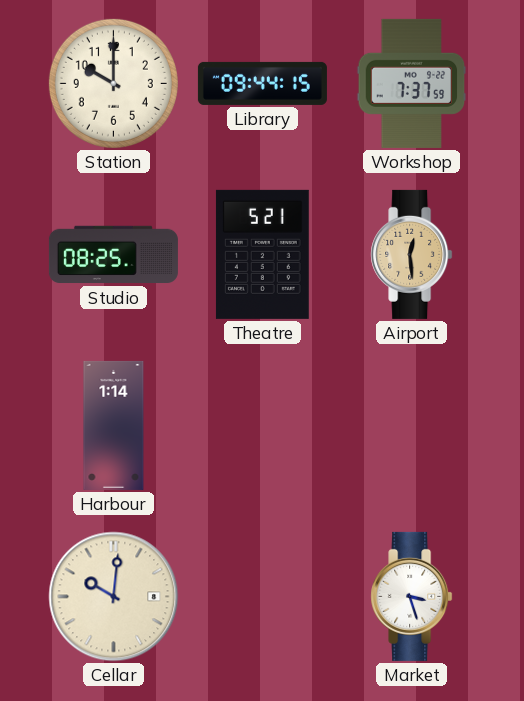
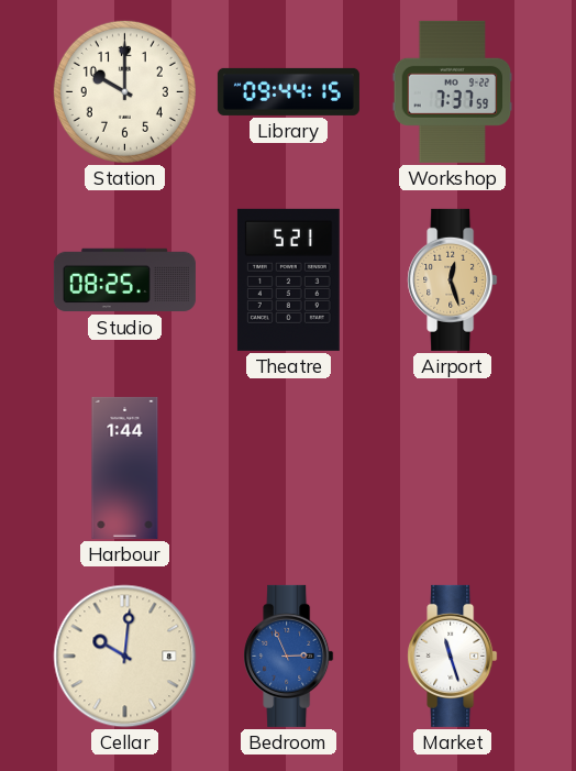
Airport: 12:29 -> 12:27
Harbour: 1:14 -> 1:44
Bedroom: none -> 2:56
Market: 3:27 -> 11:27
